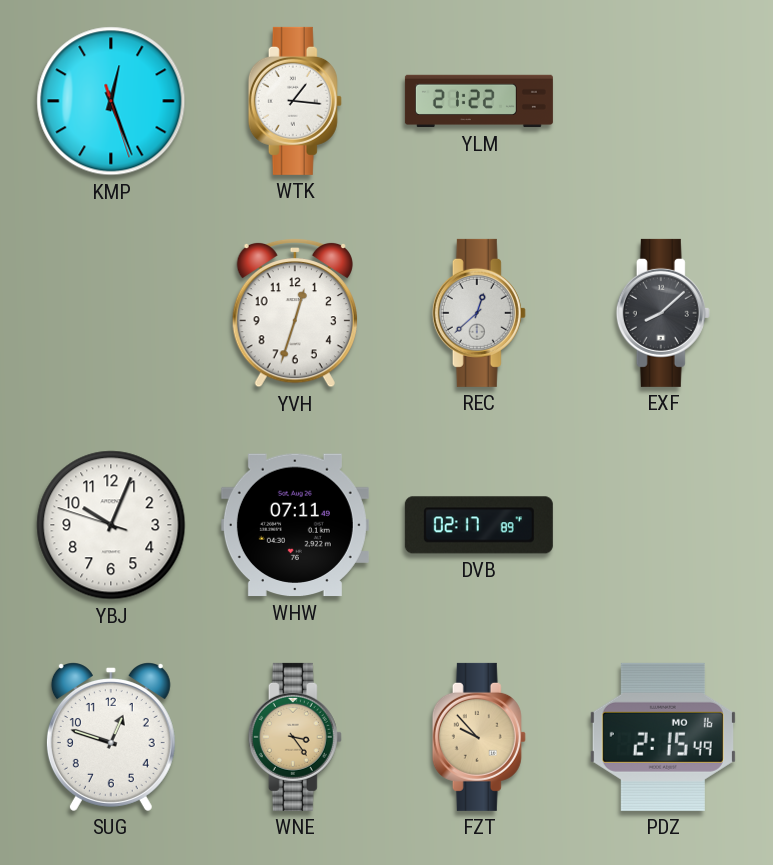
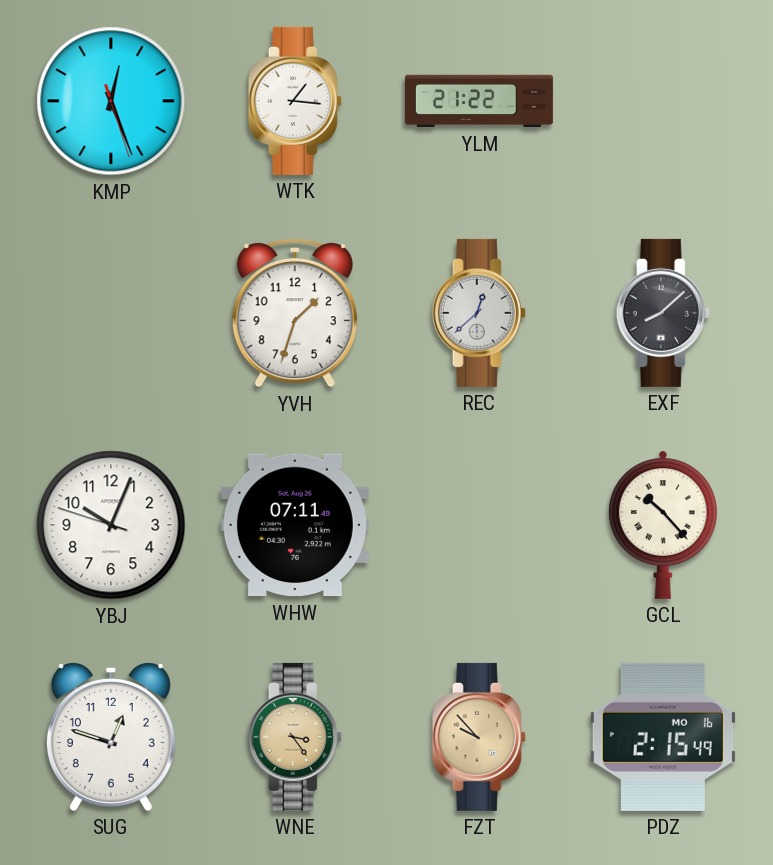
YVH: 12:33 -> 1:33
DVB: 02:17 -> none
GCL: none -> 10:23
